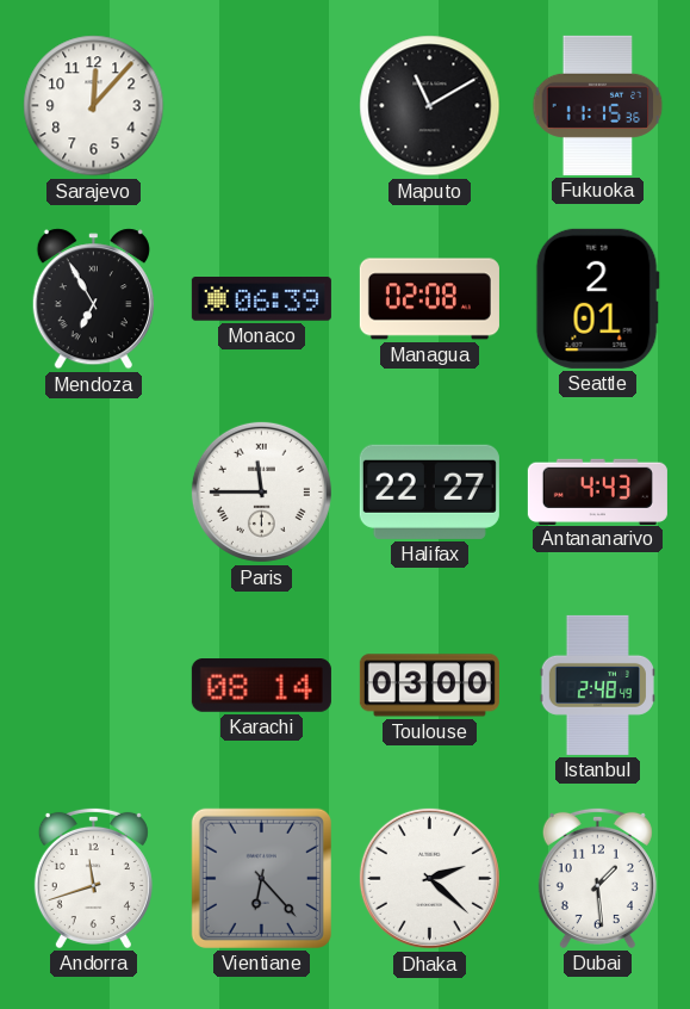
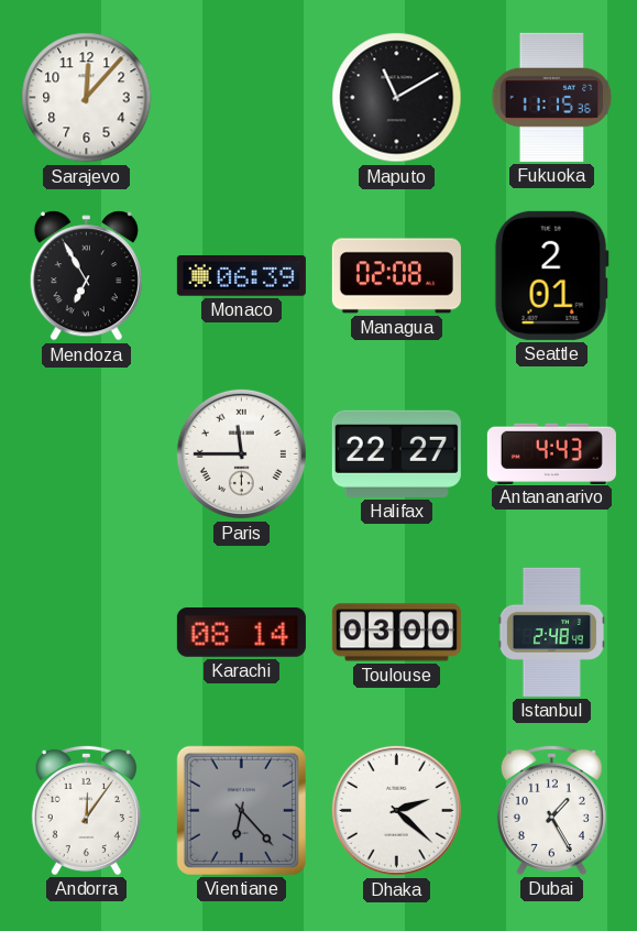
Andorra: 11:42 -> 12:06
Dubai: 1:29 -> 1:25
